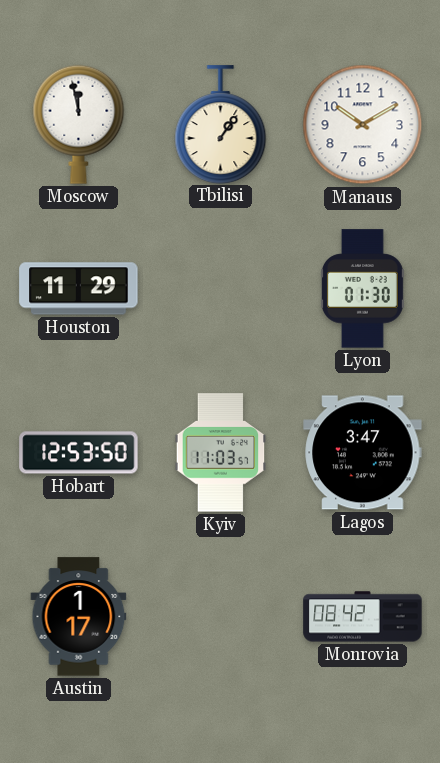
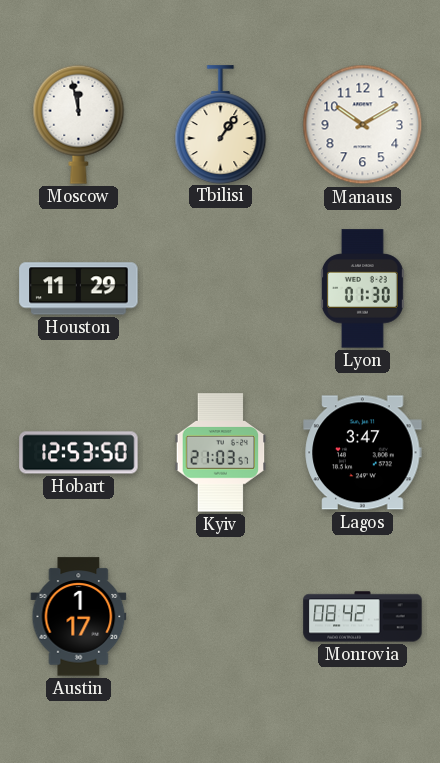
Kyiv: 11:03 -> 21:03
